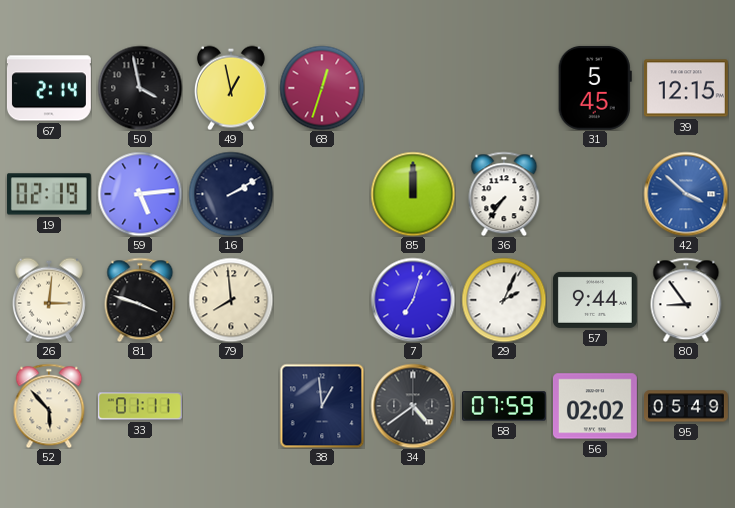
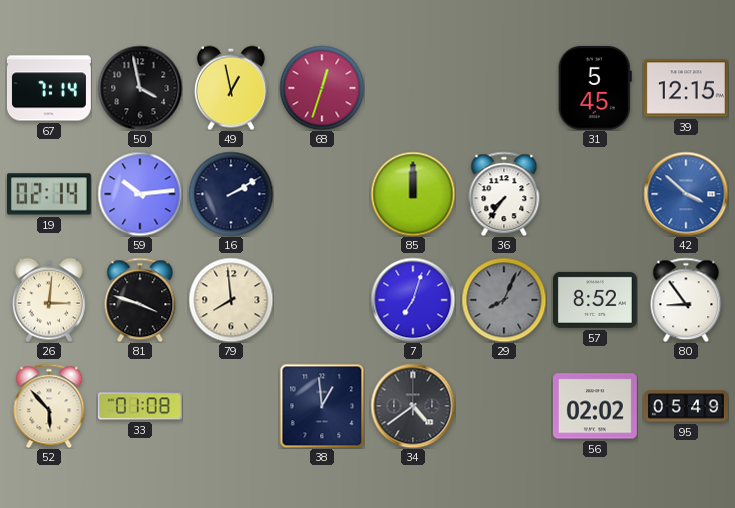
67: 2:14 -> 7:14
19: 02:19 -> 02:14
59: 5:14 -> 10:14
29: 2:04 -> 8:04
29 dial: white -> grey
57: 9:44 -> 8:52
33: 01:11 -> 01:08
58: 07:59 -> none
